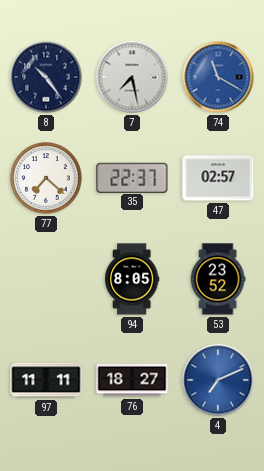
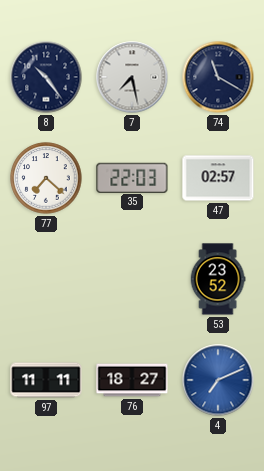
74 dial: blue -> navy
35: 22:37 -> 22:03
94: 8:05 -> none
